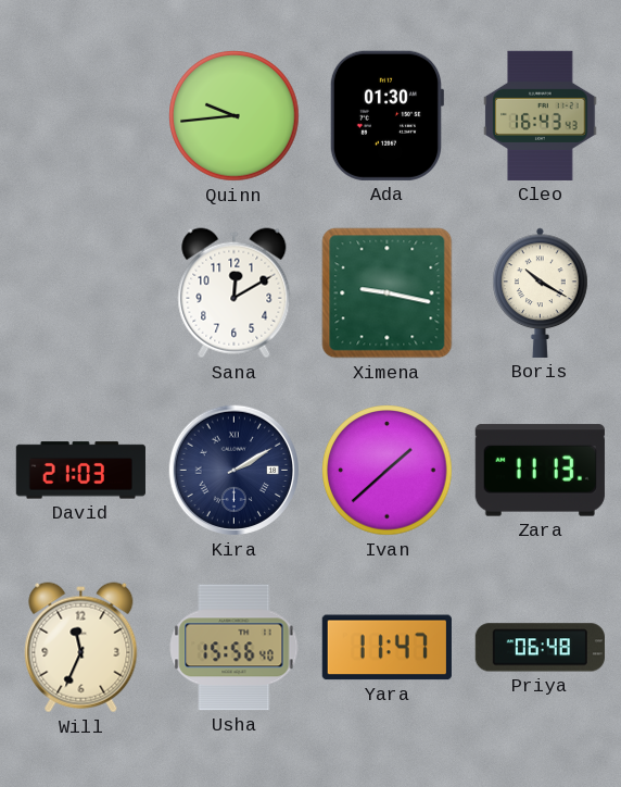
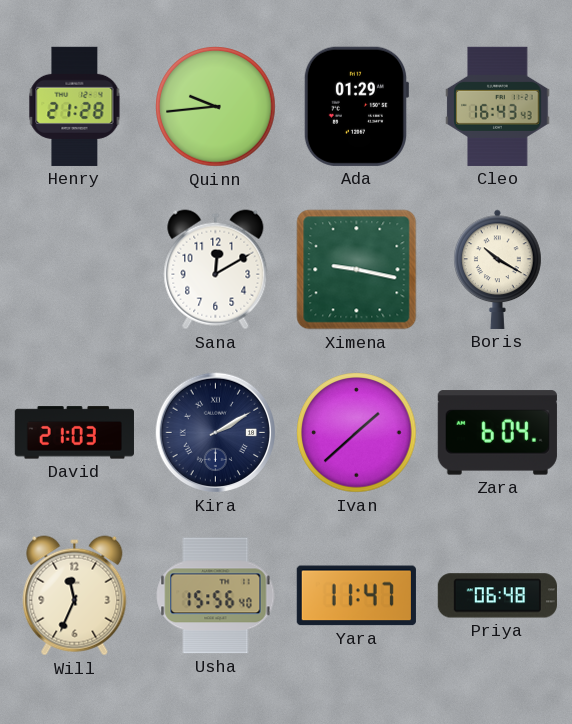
Henry: none -> 21:28
Ada: 01:30 -> 01:29
Zara: 11:13 -> 6:04
